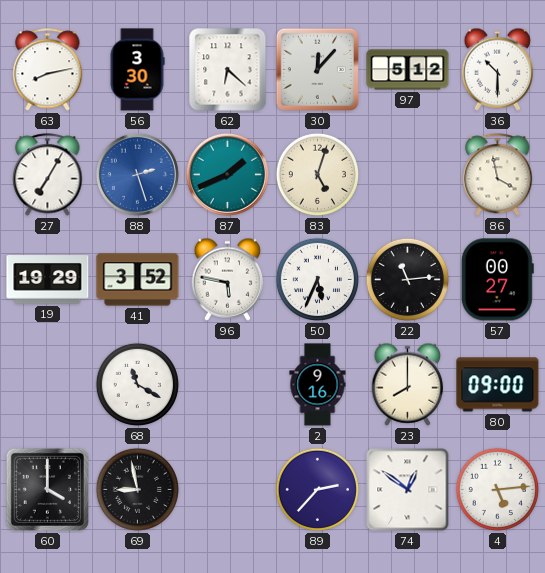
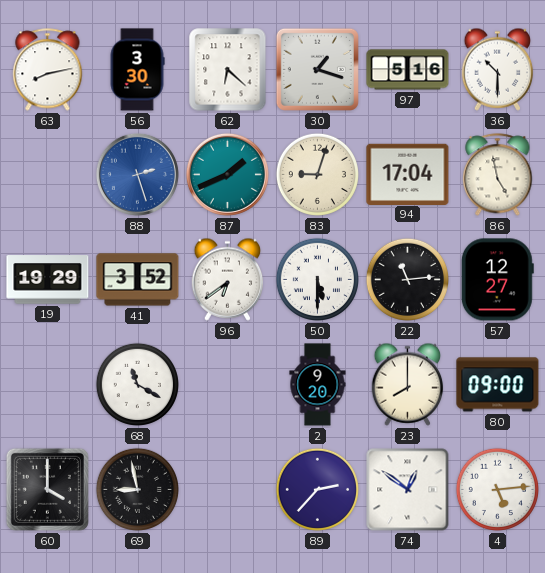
30: 12:07 -> 1:18
97: 5:12 -> 5:16
27: 7:05 -> none
83: 5:03 -> 9:03
94: none -> 17:04
86: 3:58 -> 4:58
96: 5:47 -> 6:39
50: 5:34 -> 5:30
57: 00:27 -> 12:27
2: 9:16 -> 9:20
